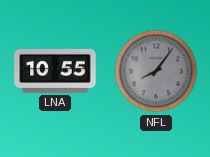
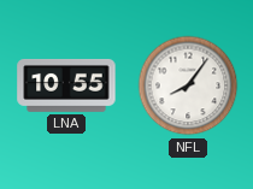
NFL dial: grey -> white
